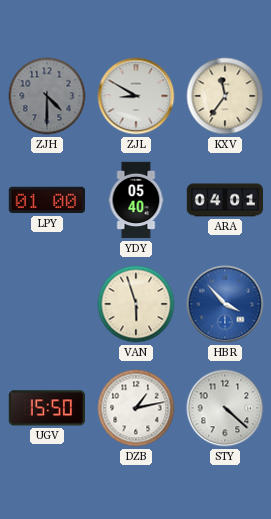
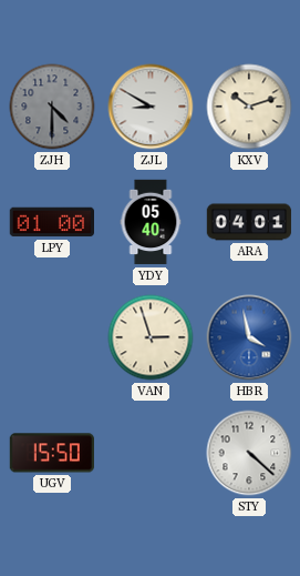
KXV: 11:36 -> 10:12
VAN: 5:57 -> 2:57
HBR: 3:53 -> 3:58
DZB: 1:13 -> none
